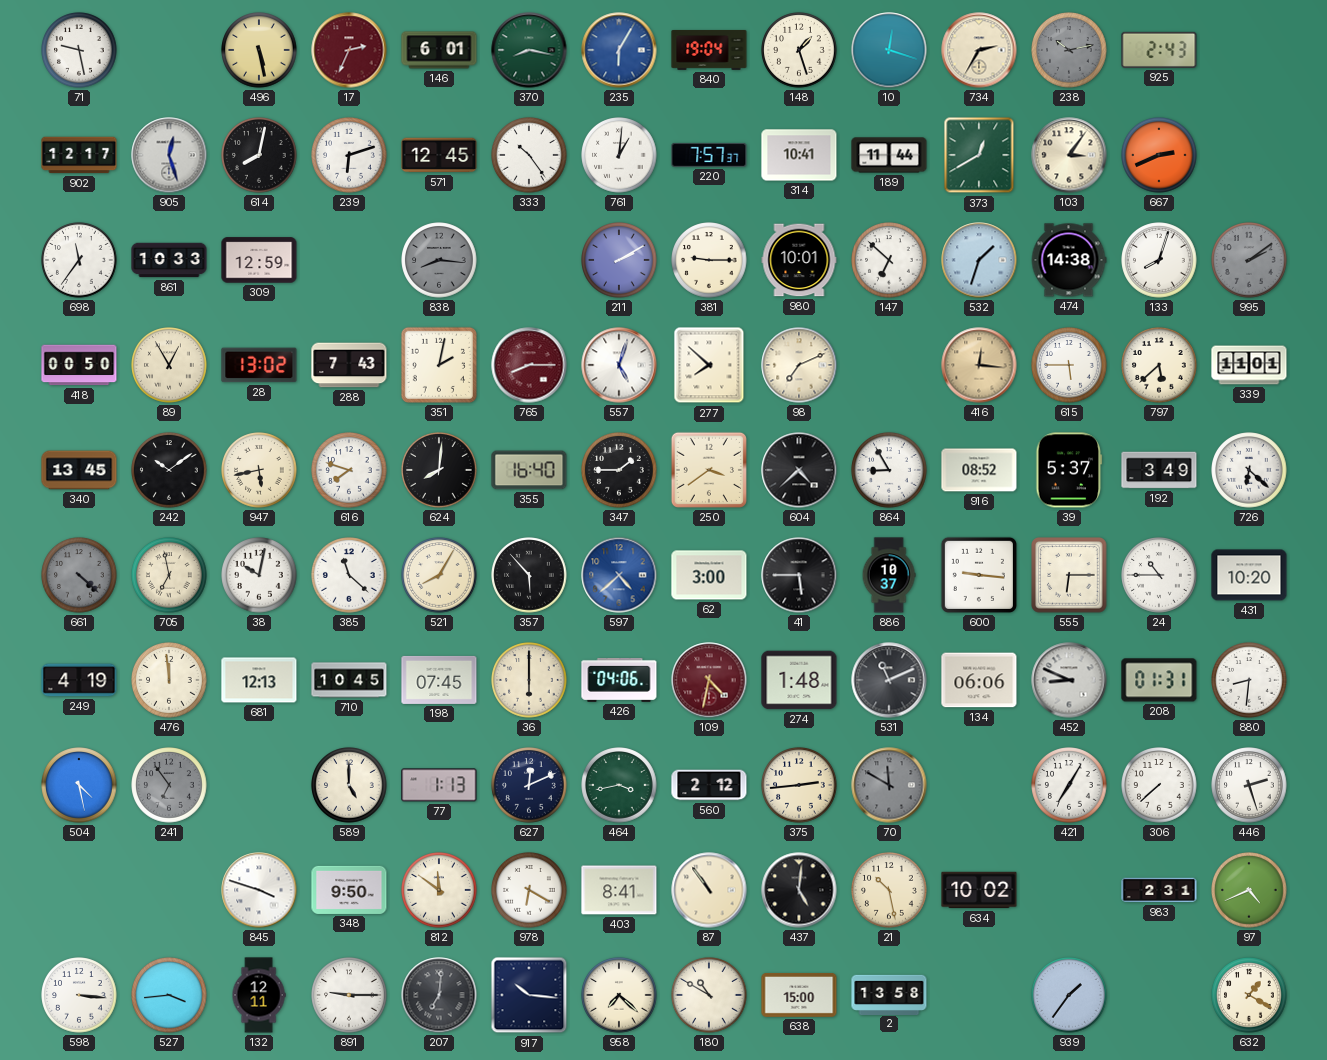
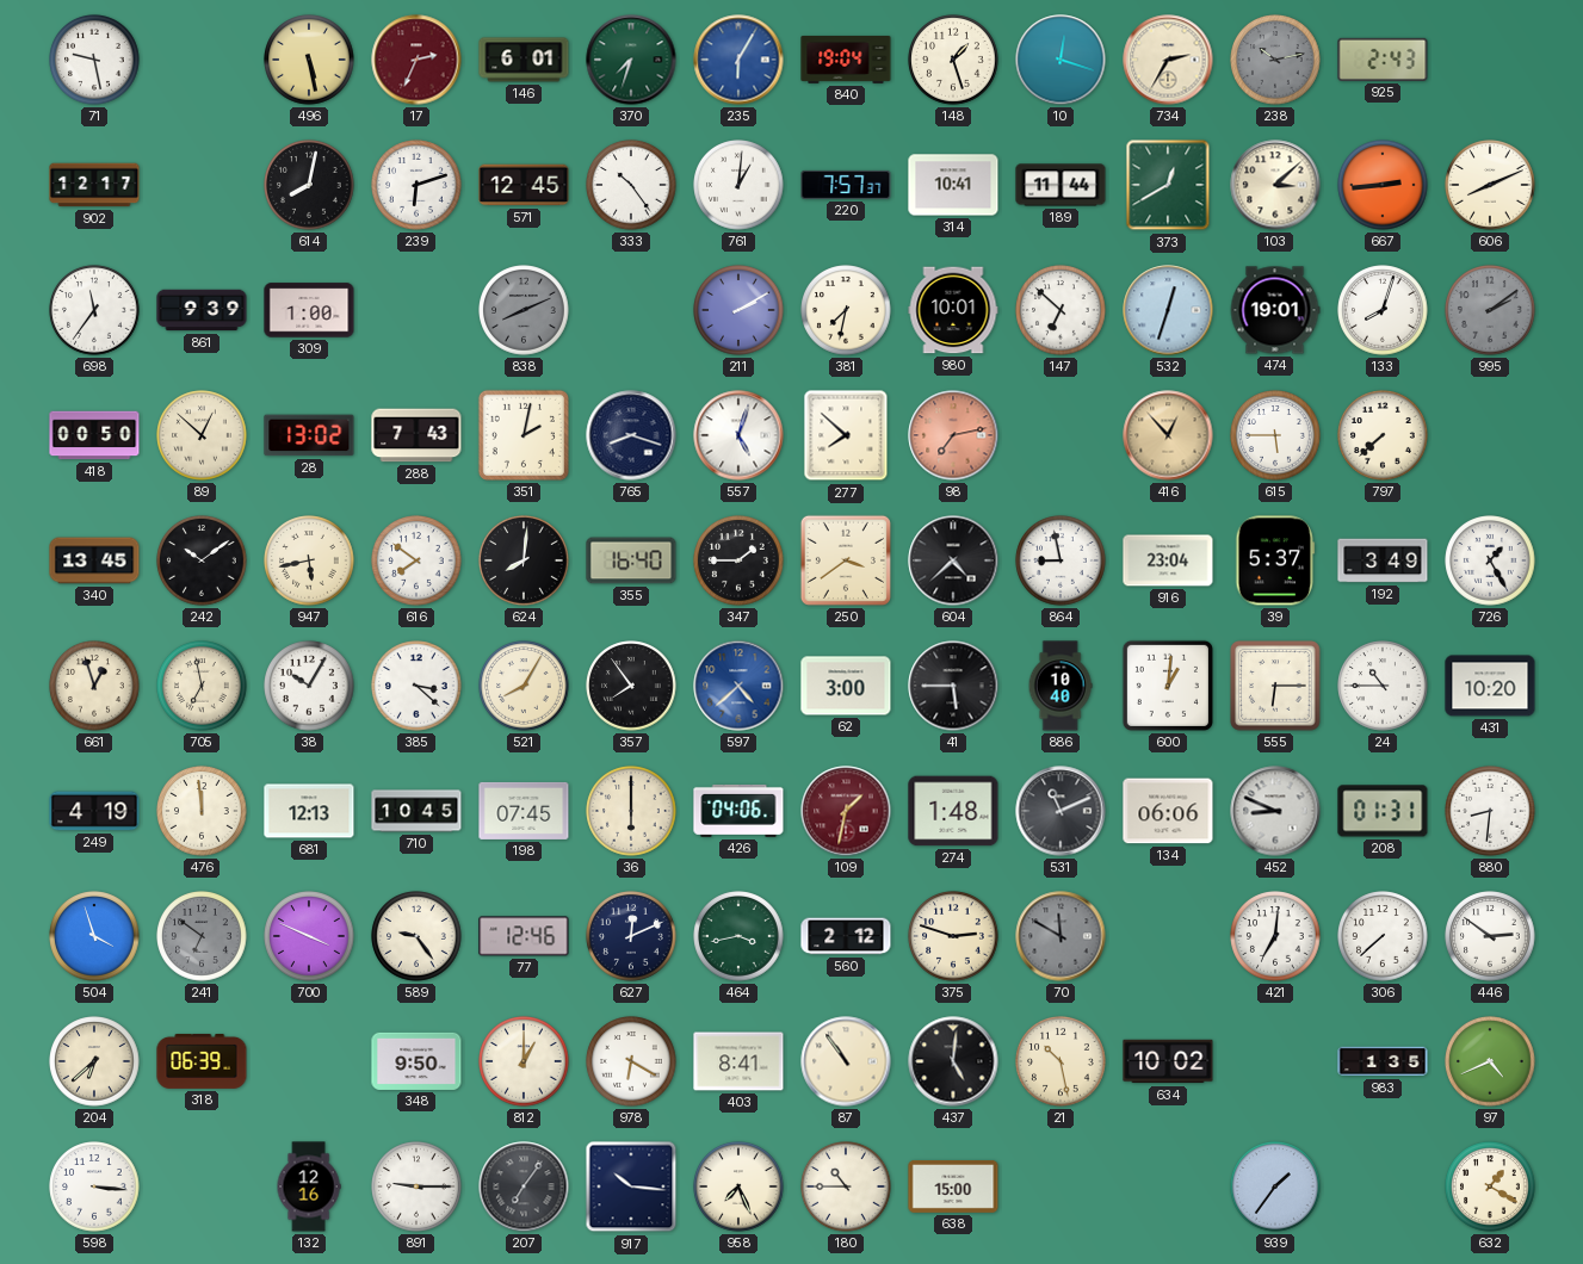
370: 8:17 -> 7:33
905: 12:27 -> none
103: 3:06 -> 3:08
667: 2:41 -> 2:44
606: none -> 8:11
861: 10:33 -> 9:39
309: 12:59 -> 1:00
838: 8:16 -> 8:11
381: 9:15 -> 7:32
532: 1:33 -> 12:33
474: 14:38 -> 19:01
89: 12:55 -> 12:52
765: 8:15 -> 8:18
765 dial: burgundy -> navy
98: 7:11 -> 7:13
98 dial: cream -> salmon
416: 12:16 -> 12:53
797: 5:38 -> 7:38
339: 11:01 -> none
616: 7:48 -> 7:51
864: 8:55 -> 8:58
916: 08:52 -> 23:04
726: 6:22 -> 1:25
661: 4:22 -> 12:57
661 dial: grey -> cream
38: 10:02 -> 10:05
385: 11:22 -> 3:22
357: 5:53 -> 7:54
886: 10:37 -> 10:40
600: 9:16 -> 1:01
109: 4:32 -> 1:32
504: 4:28 -> 3:57
241: 6:54 -> 6:51
700: none -> 3:49
589: 5:00 -> 9:24
77: 1:13 -> 12:46
375: 2:44 -> 2:48
421: 7:05 -> 7:01
446: 2:27 -> 2:51
204: none -> 6:38
318: none -> 06:39
845: 3:48 -> none
812: 11:51 -> 1:00
983: 2:31 -> 1:35
527: 3:44 -> none
132: 12:11 -> 12:16
207: 7:01 -> 7:06
958: 7:22 -> 7:26
180: 10:50 -> 10:45
2: 13:58 -> none
